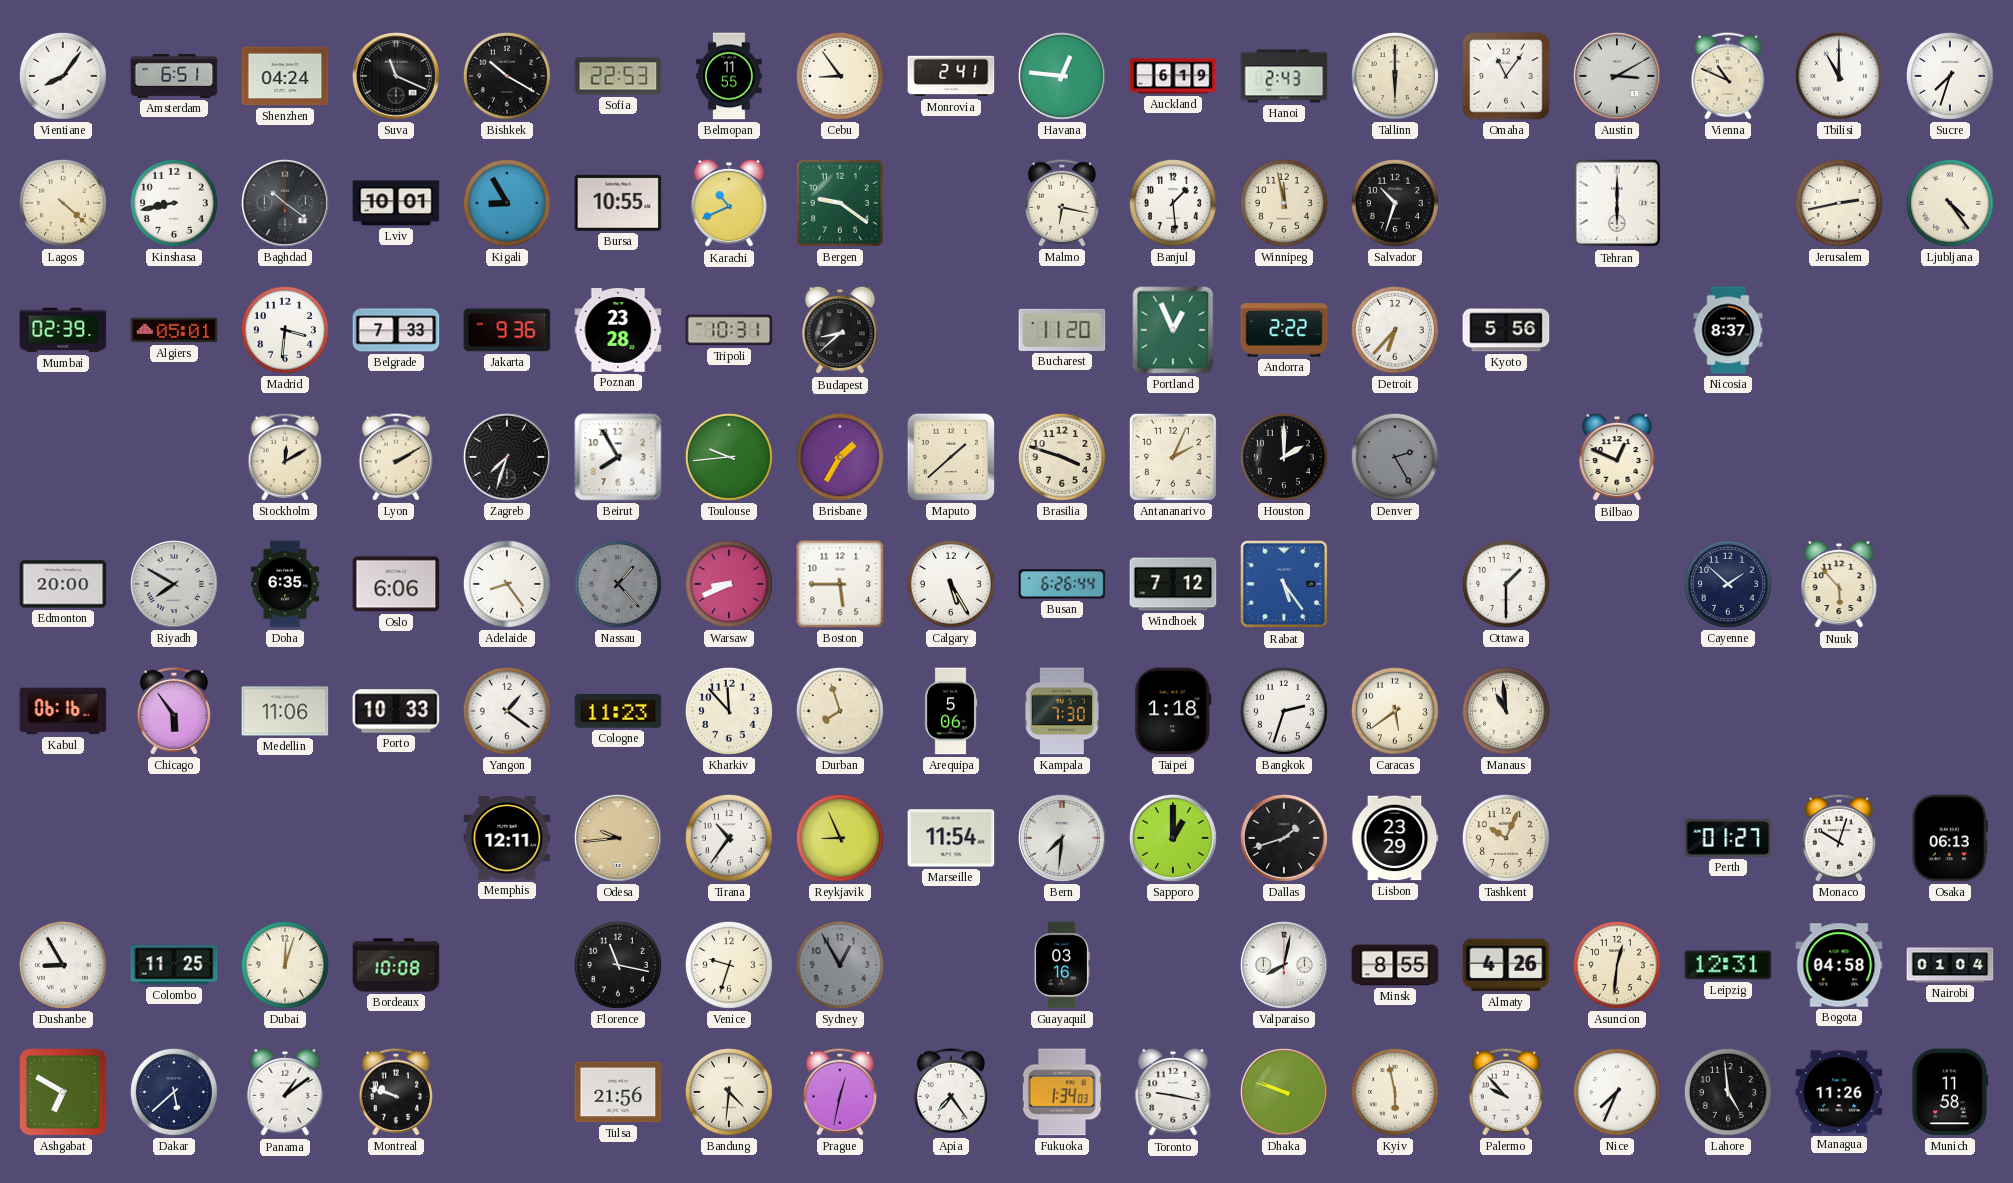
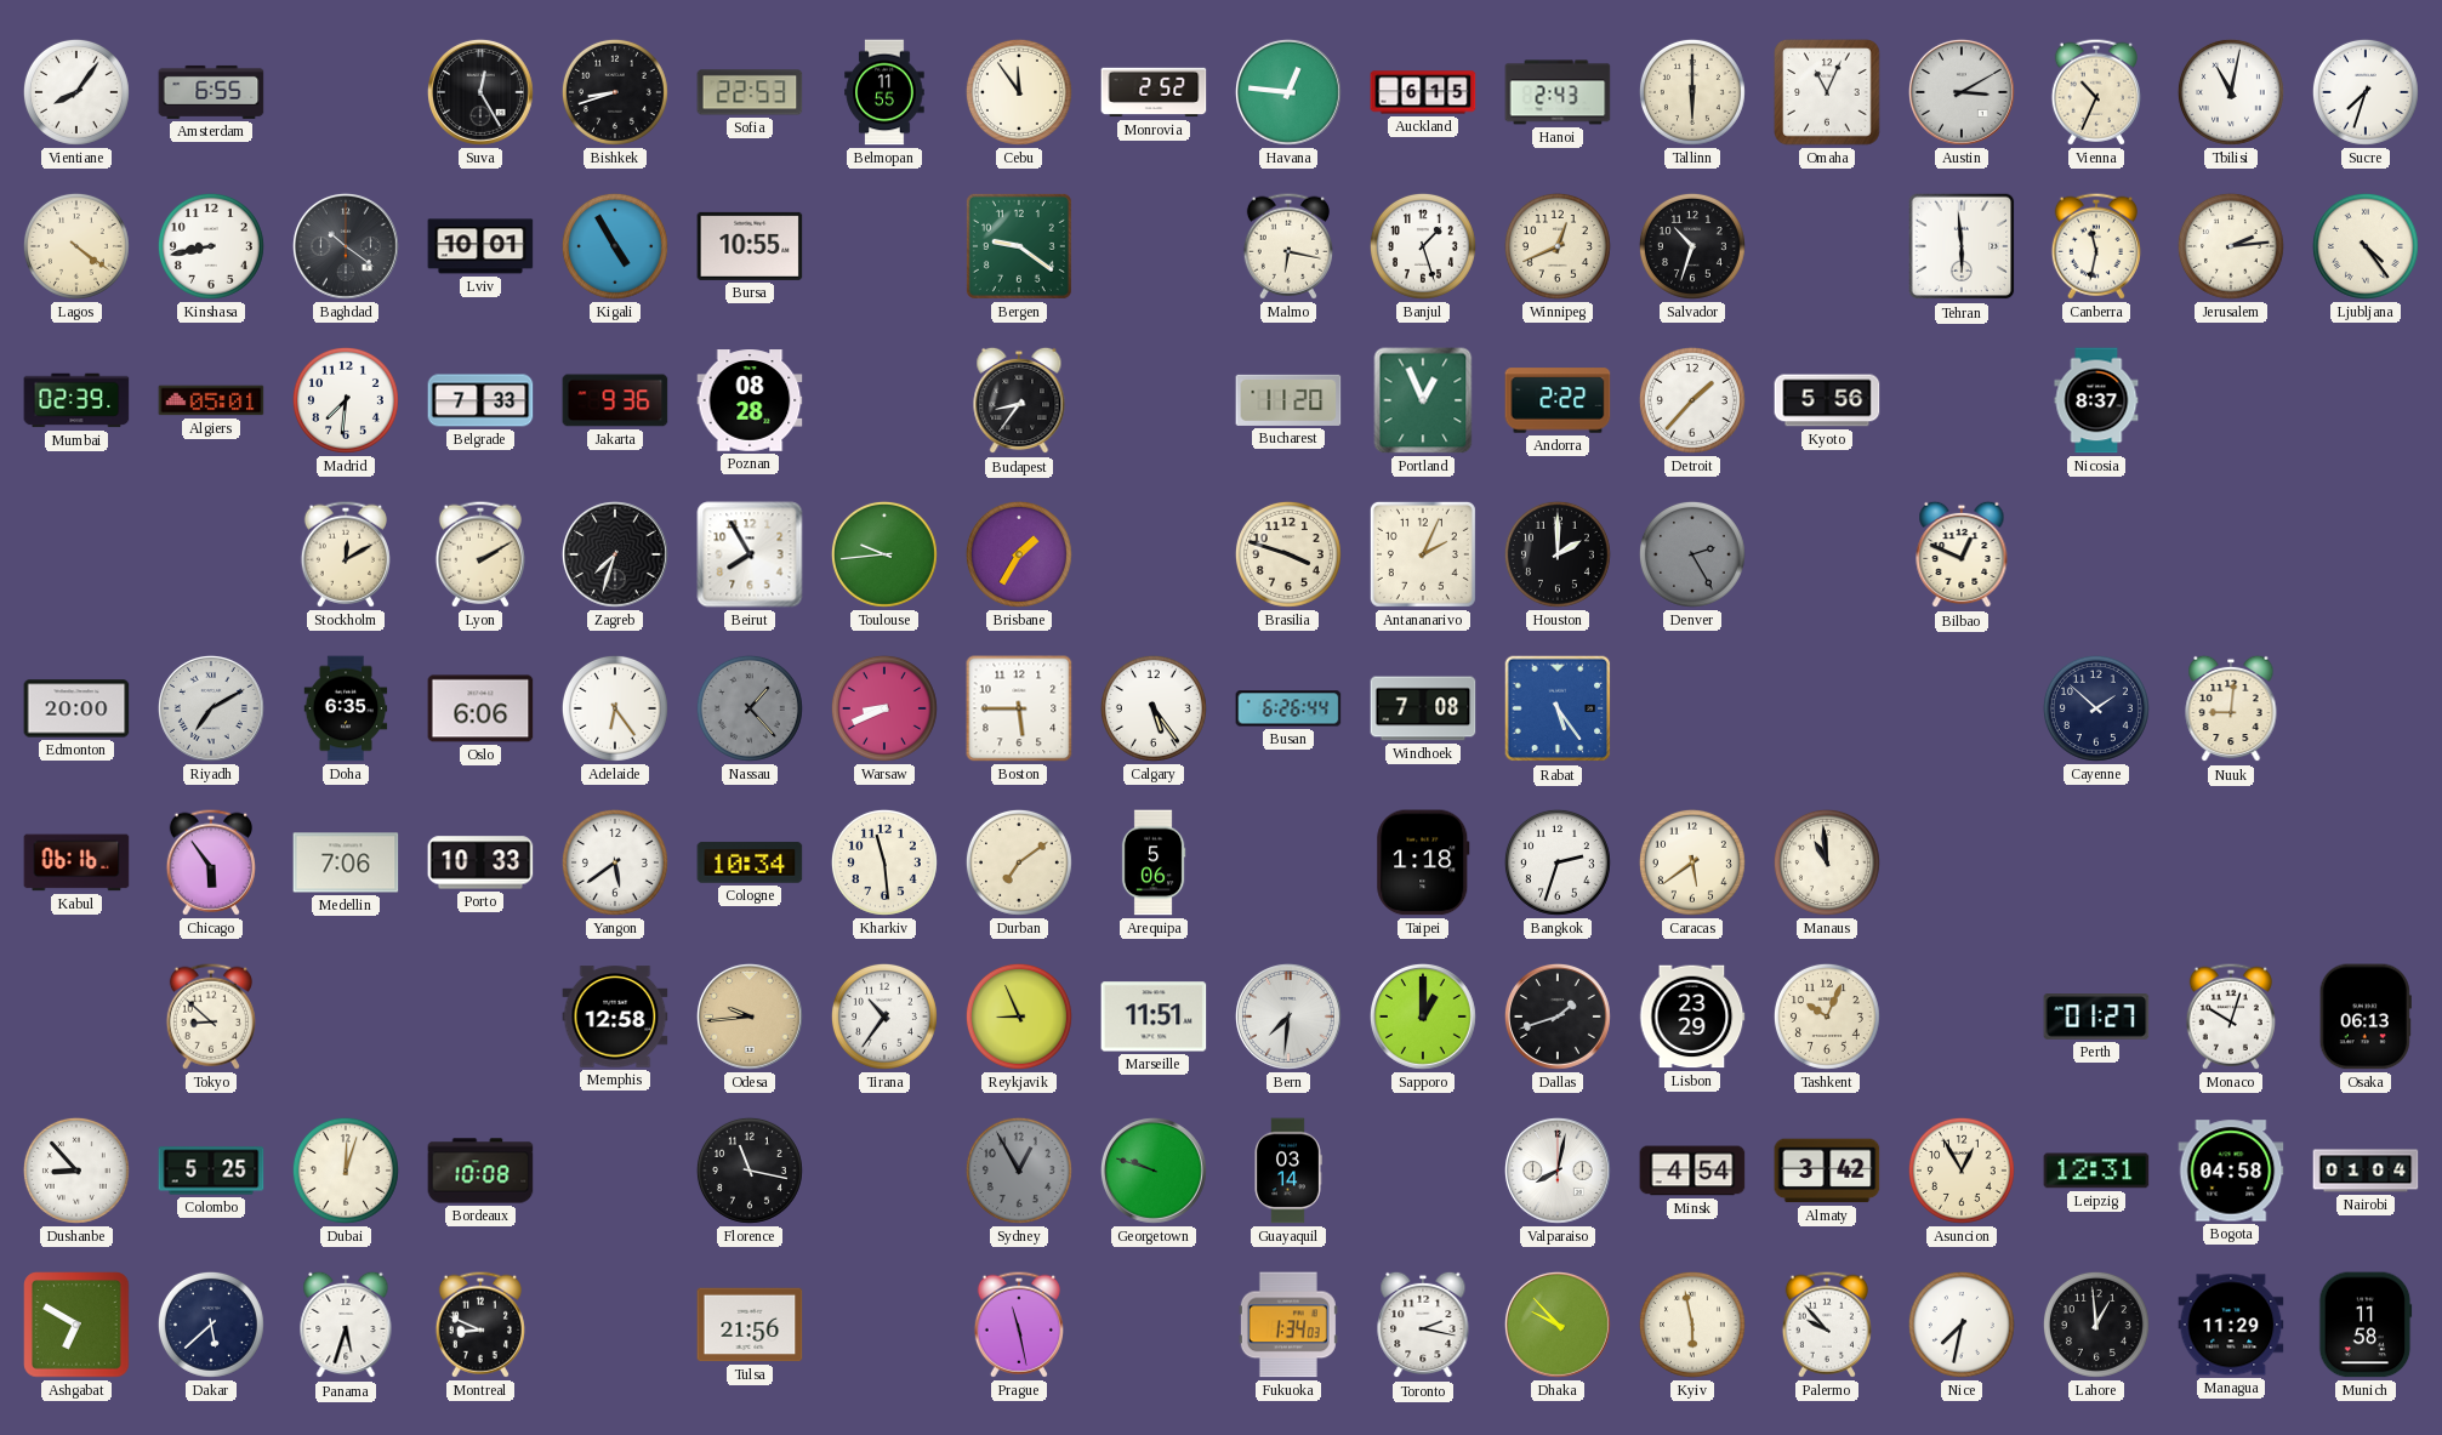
Amsterdam: 6:51 -> 6:55
Shenzhen: 04:24 -> none
Suva: 11:19 -> 12:25
Bishkek: 10:20 -> 8:42
Cebu: 8:54 -> 11:54
Monrovia: 2:41 -> 2:52
Auckland: 6:19 -> 6:15
Omaha: 11:06 -> 11:04
Vienna: 10:49 -> 10:34
Tbilisi: 11:00 -> 11:02
Lagos: 4:22 -> 4:21
Kigali: 8:55 -> 4:55
Karachi: 10:41 -> none
Banjul: 1:29 -> 1:27
Winnipeg: 11:58 -> 12:41
Tehran: 6:00 -> 5:59
Canberra: none -> 11:32
Jerusalem: 2:43 -> 2:14
Madrid: 3:31 -> 7:31
Poznan: 23:28 -> 08:28
Tripoli: 10:31 -> none
Budapest: 8:38 -> 8:36
Detroit: 6:37 -> 1:37
Maputo: 1:38 -> none
Riyadh: 7:50 -> 7:10
Adelaide: 8:24 -> 6:24
Calgary: 5:25 -> 5:24
Windhoek: 7:12 -> 7:08
Ottawa: 1:30 -> none
Nuuk: 5:53 -> 9:01
Medellin: 11:06 -> 7:06
Yangon: 1:21 -> 5:39
Cologne: 11:23 -> 10:34
Kharkiv: 11:53 -> 11:29
Durban: 7:57 -> 7:09
Kampala: 7:30 -> none
Tokyo: none -> 8:52
Memphis: 12:11 -> 12:58
Marseille: 11:54 -> 11:51
Dushanbe: 8:55 -> 8:53
Colombo: 11:25 -> 5:25
Venice: 9:33 -> none
Georgetown: none -> 9:48
Guayaquil: 03:16 -> 03:14
Minsk: 8:55 -> 4:54
Almaty: 4:26 -> 3:42
Asuncion: 12:31 -> 12:55
Panama: 1:09 -> 5:33
Montreal: 9:48 -> 8:49
Bandung: 4:31 -> none
Prague: 12:32 -> 11:28
Apia: 7:24 -> none
Toronto: 9:17 -> 2:17
Dhaka: 9:48 -> 9:53
Nice: 7:34 -> 7:32
Lahore: 4:59 -> 12:59
Managua: 11:26 -> 11:29
